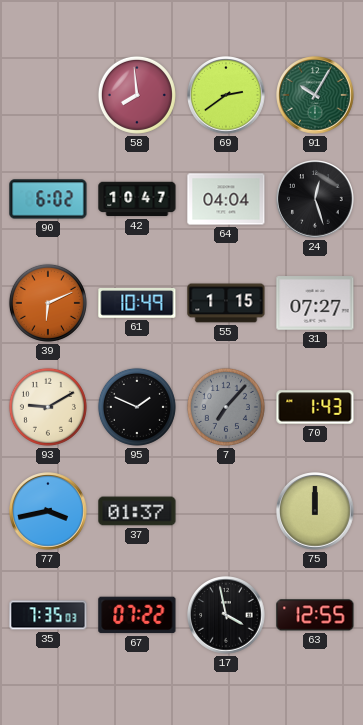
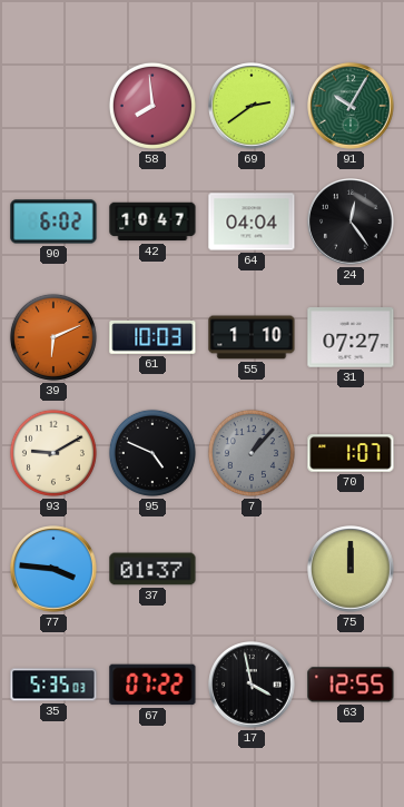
24: 12:27 -> 12:24
61: 10:49 -> 10:03
55: 1:15 -> 1:10
95: 1:49 -> 4:49
7: 7:07 -> 1:07
70: 1:43 -> 1:07
77: 3:43 -> 3:46
35: 7:35 -> 5:35
